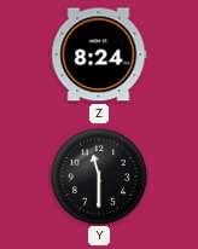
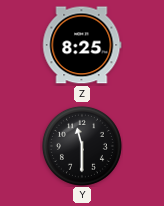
Z: 8:24 -> 8:25
